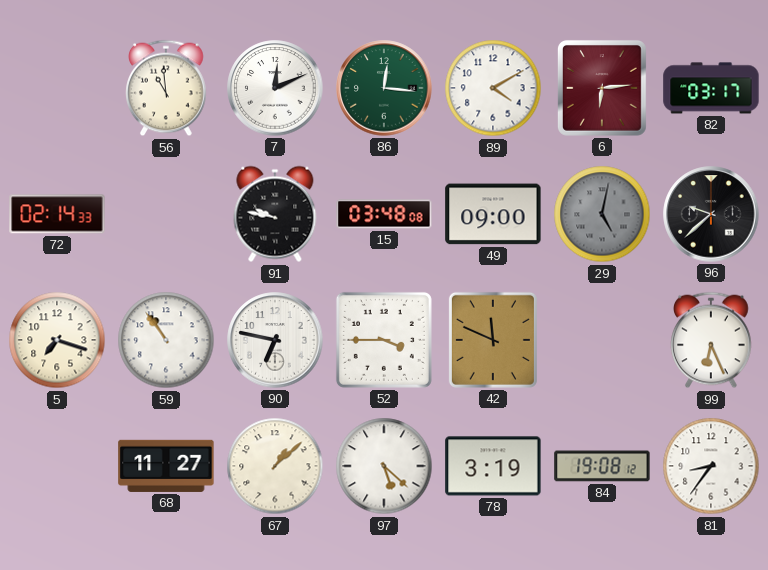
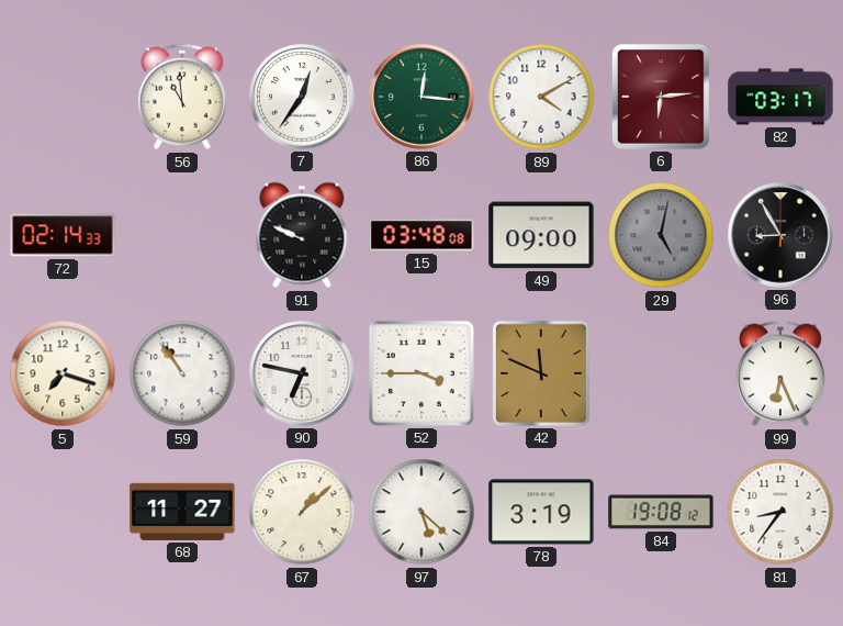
7: 12:11 -> 12:36
91: 9:47 -> 9:49
96: 9:38 -> 8:55
